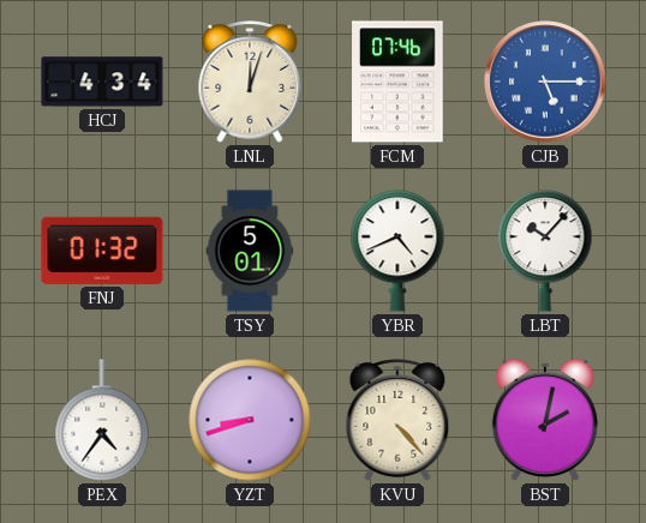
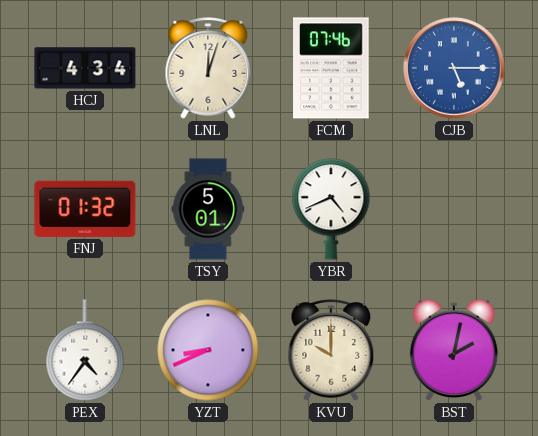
LBT: 10:07 -> none
YZT: 8:42 -> 8:41
KVU: 4:23 -> 10:00
